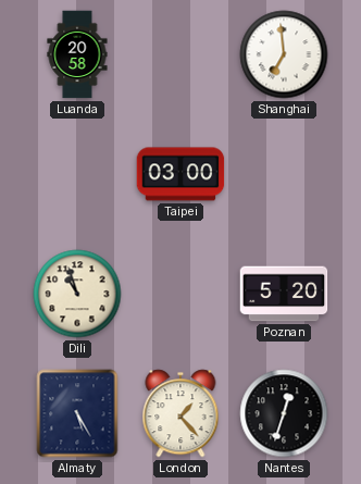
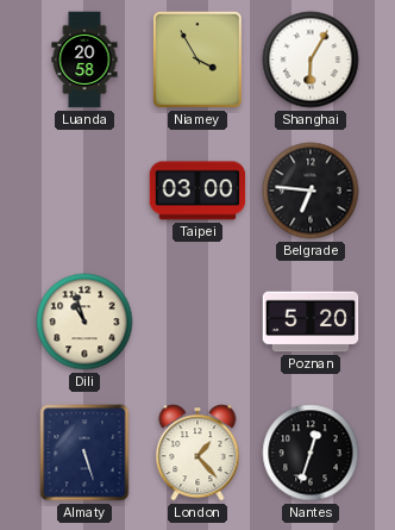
Niamey: none -> 3:55
Shanghai: 6:59 -> 6:05
Belgrade: none -> 6:46
Almaty: 5:25 -> 5:27
